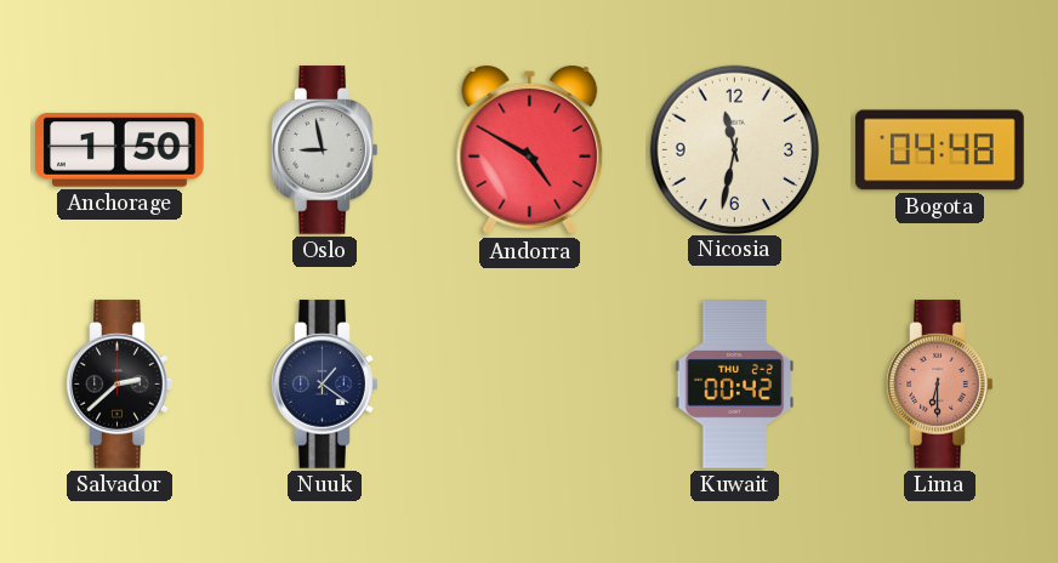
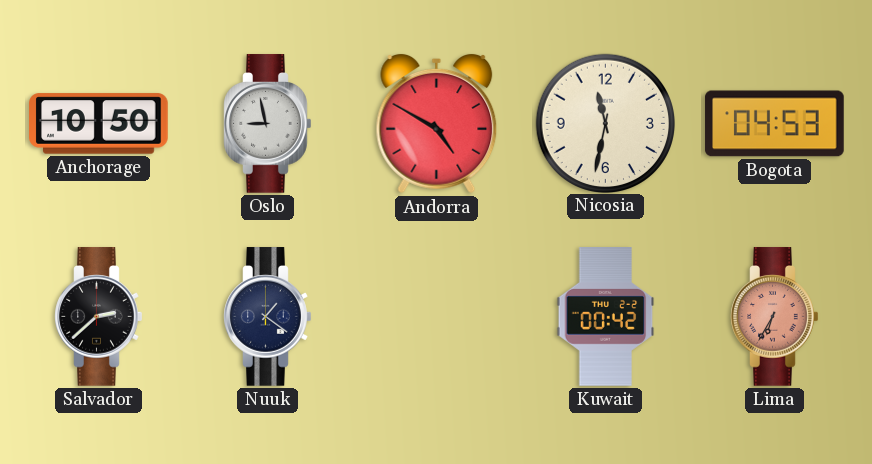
Anchorage: 1:50 -> 10:50
Bogota: 04:48 -> 04:53
Lima: 6:30 -> 6:35
